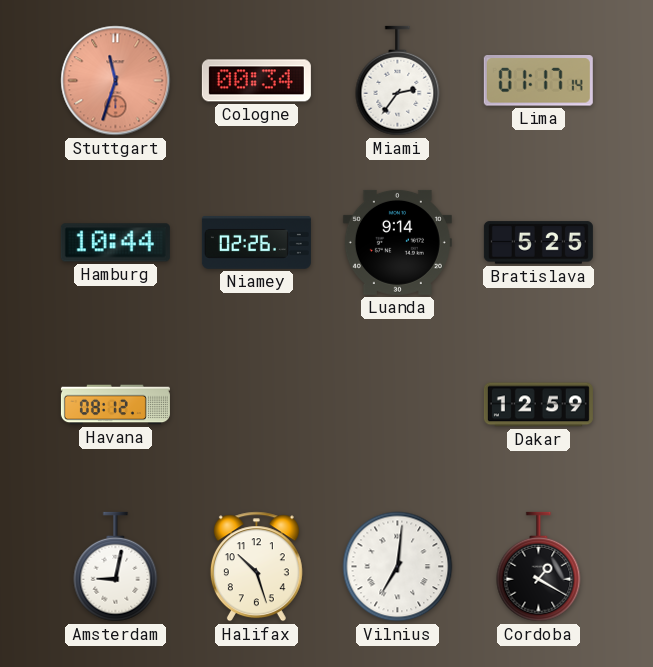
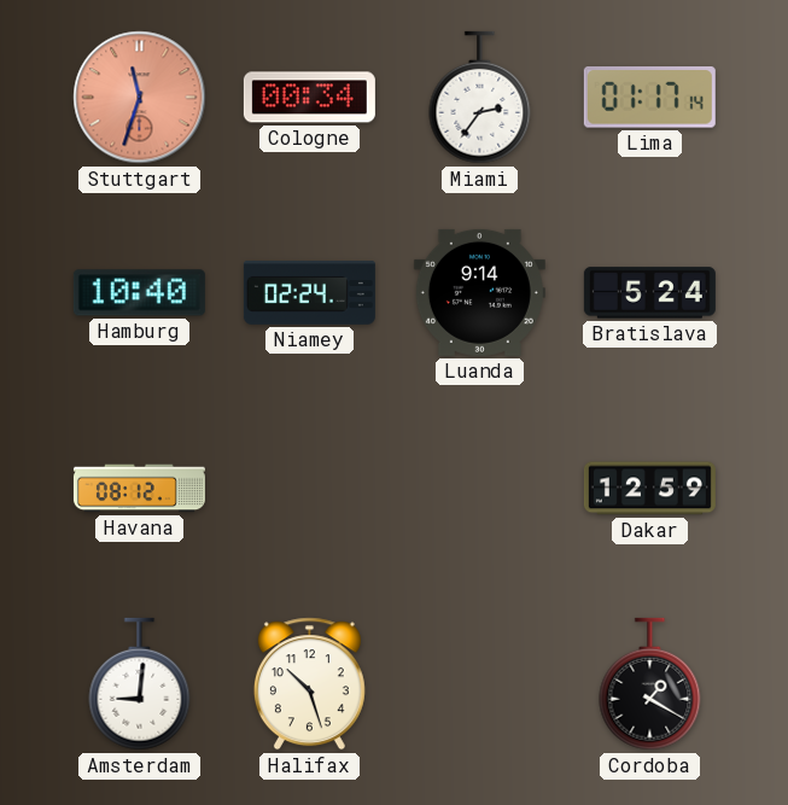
Hamburg: 10:44 -> 10:40
Niamey: 02:26 -> 02:24
Bratislava: 5:25 -> 5:24
Amsterdam: 9:02 -> 9:01
Vilnius: 7:01 -> none
